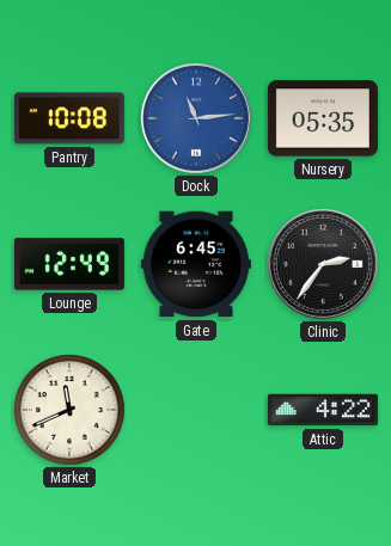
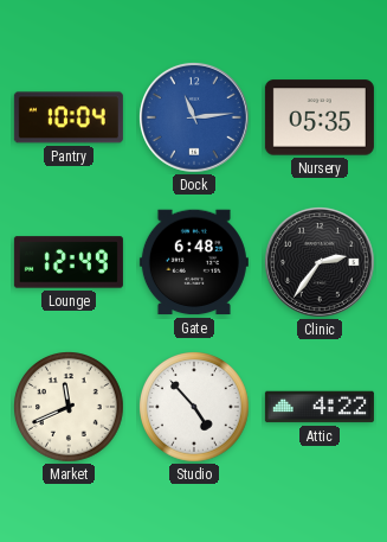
Pantry: 10:08 -> 10:04
Gate: 6:45 -> 6:48
Studio: none -> 4:53
